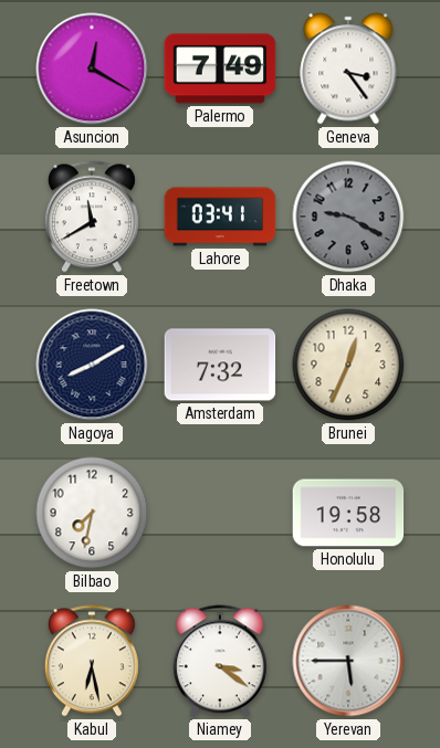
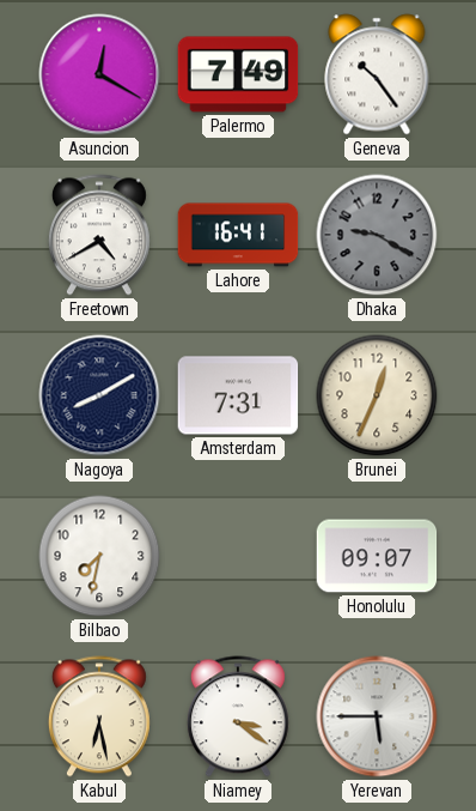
Geneva: 3:24 -> 10:24
Freetown: 11:40 -> 4:40
Lahore: 03:41 -> 16:41
Amsterdam: 7:32 -> 7:31
Honolulu: 19:58 -> 09:07
